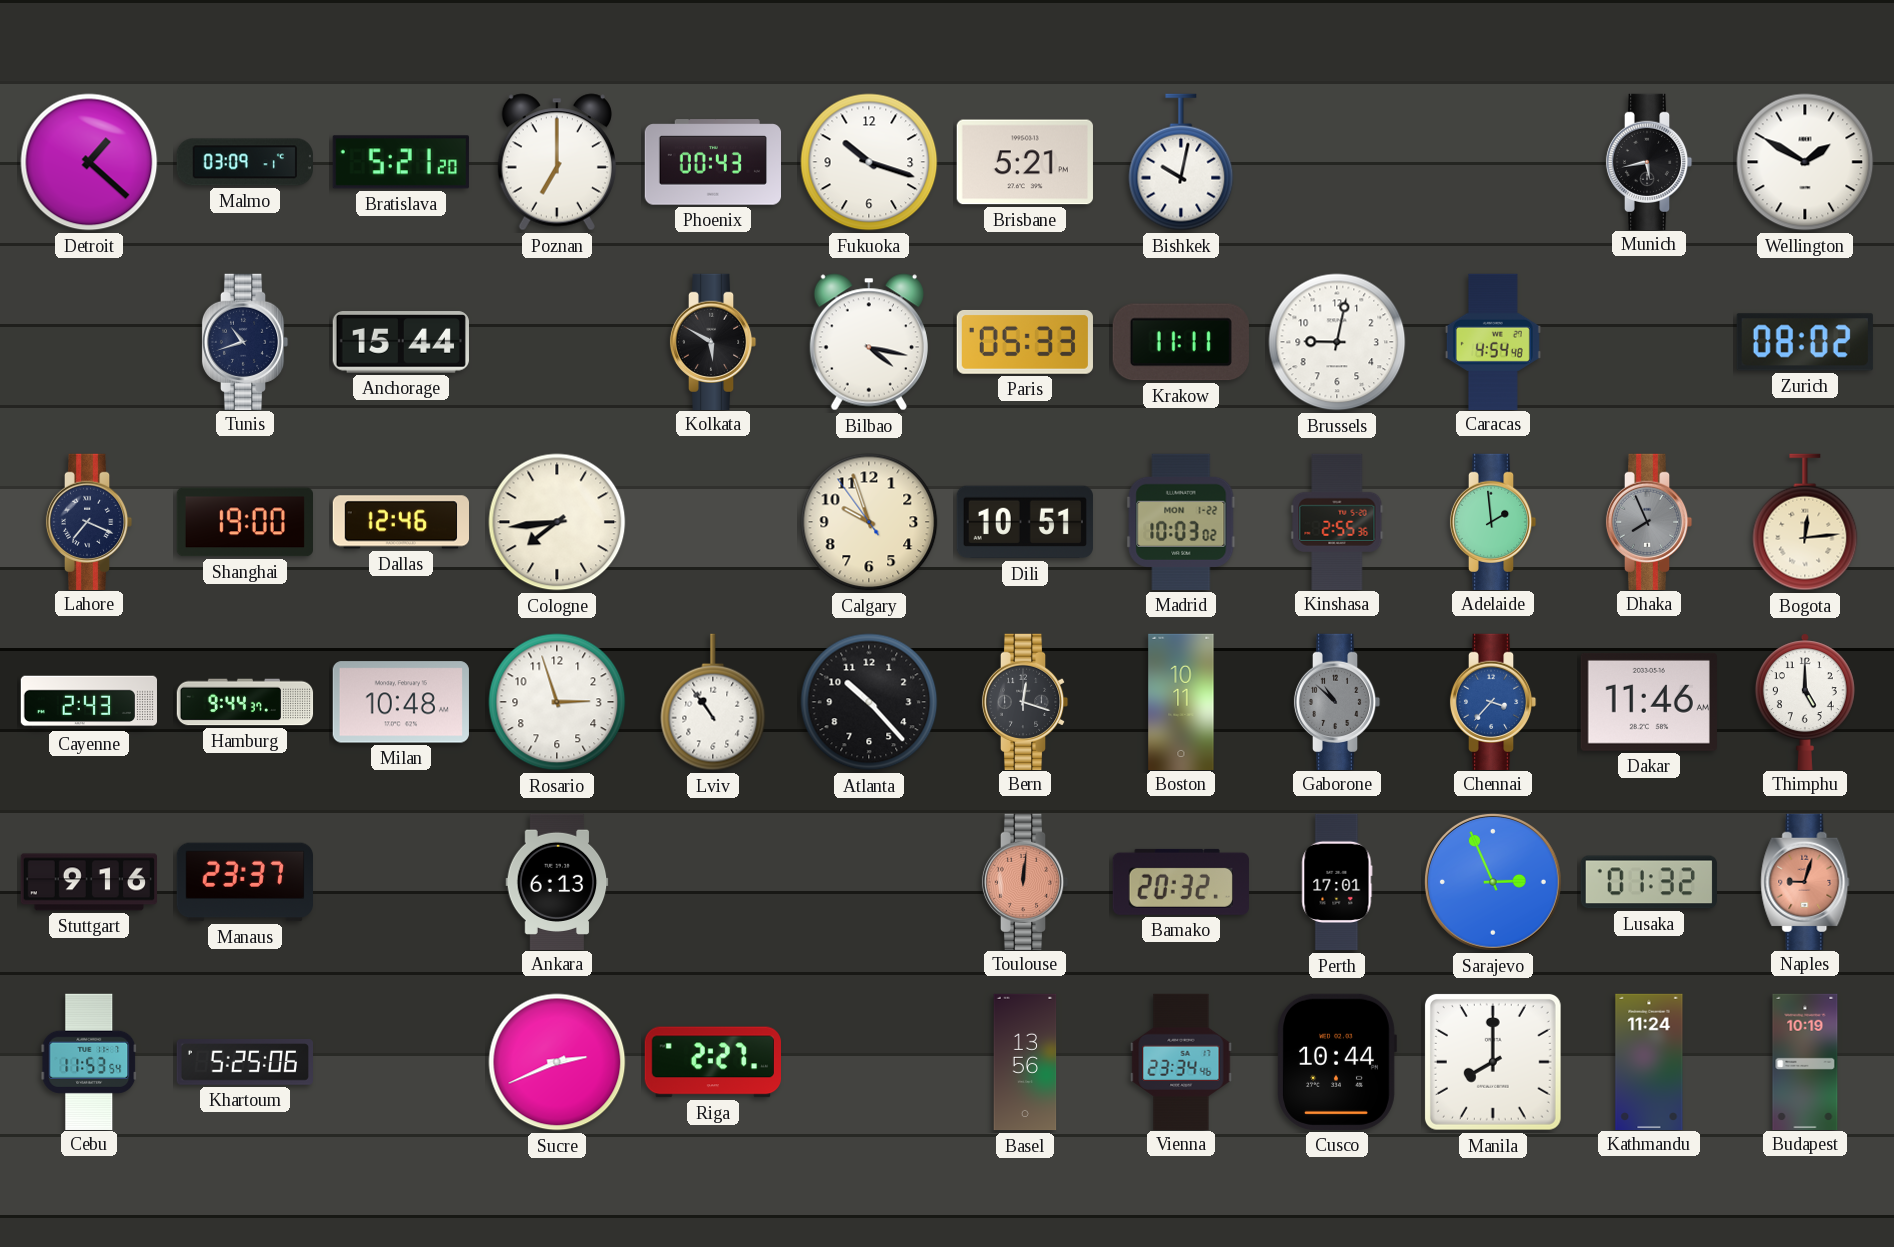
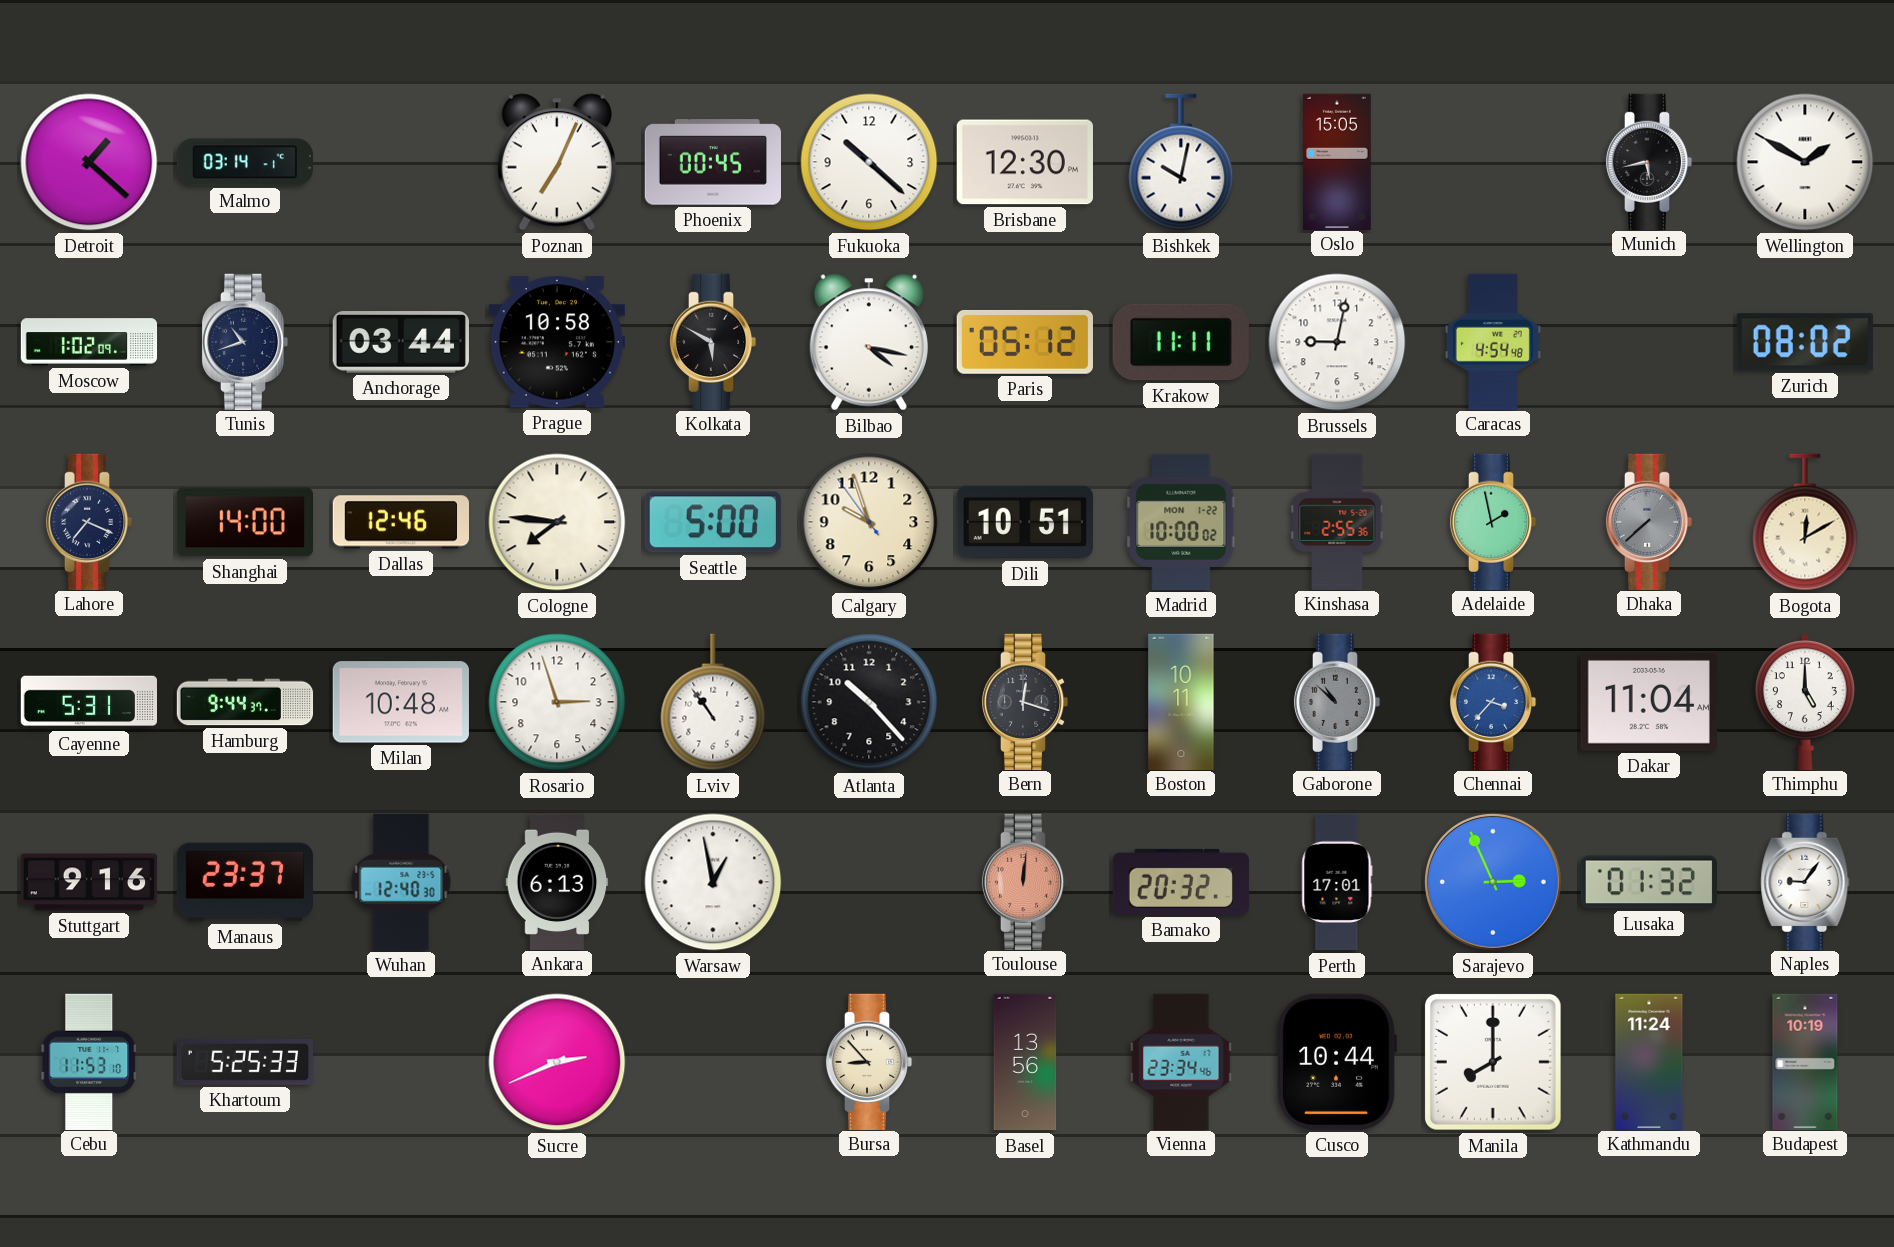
Malmo: 03:09 -> 03:14
Bratislava: 5:21 -> none
Poznan: 7:00 -> 7:04
Phoenix: 00:43 -> 00:45
Fukuoka: 10:18 -> 10:22
Brisbane: 5:21 -> 12:30
Oslo: none -> 15:05
Moscow: none -> 1:02
Anchorage: 15:44 -> 03:44
Prague: none -> 10:58
Paris: 05:33 -> 05:12
Shanghai: 19:00 -> 14:00
Cologne: 7:44 -> 7:46
Seattle: none -> 5:00
Madrid: 10:03 -> 10:00
Adelaide: 1:59 -> 1:58
Dhaka: 7:56 -> 7:38
Bogota: 12:14 -> 12:10
Cayenne: 2:43 -> 5:31
Dakar: 11:46 -> 11:04
Wuhan: none -> 12:40
Warsaw: none -> 12:58
Naples: 9:03 -> 9:06
Naples dial: salmon -> white
Cebu: 11:53:54 -> 11:53:10
Khartoum: 5:25:06 -> 5:25:33
Riga: 2:27 -> none
Bursa: none -> 8:53
